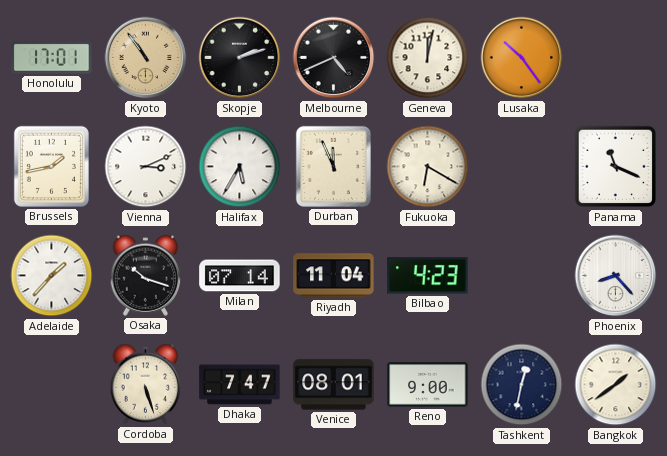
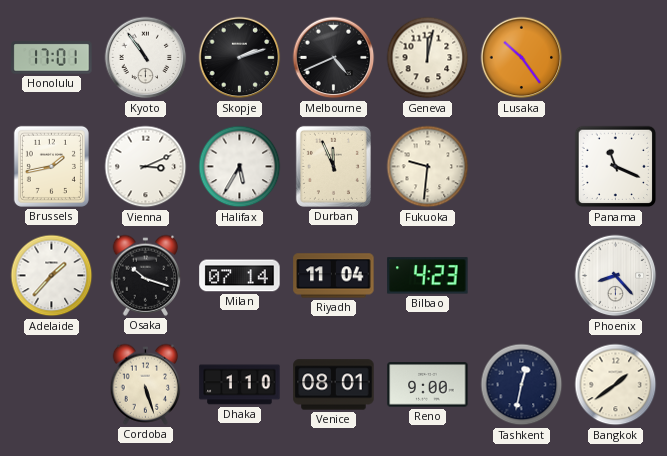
Kyoto dial: champagne -> white
Fukuoka: 6:20 -> 9:31
Dhaka: 7:47 -> 1:10
